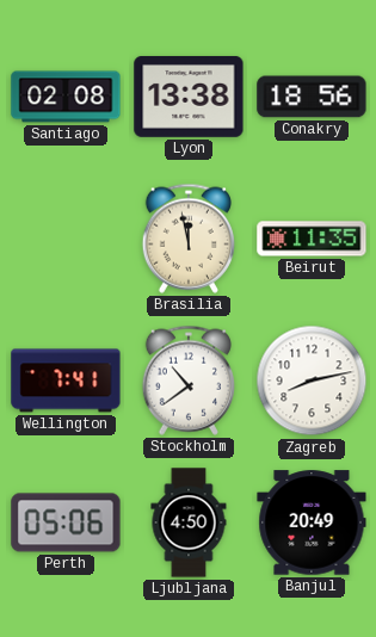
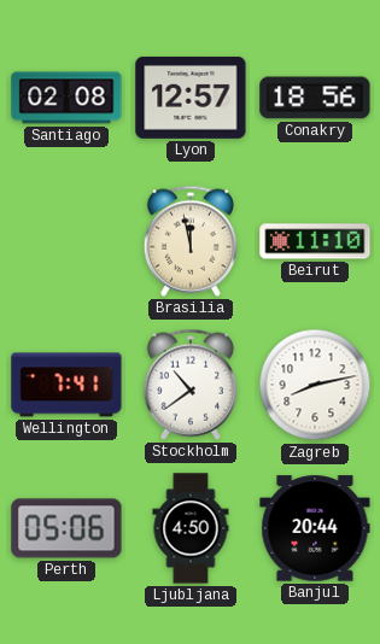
Lyon: 13:38 -> 12:57
Beirut: 11:35 -> 11:10
Banjul: 20:49 -> 20:44
